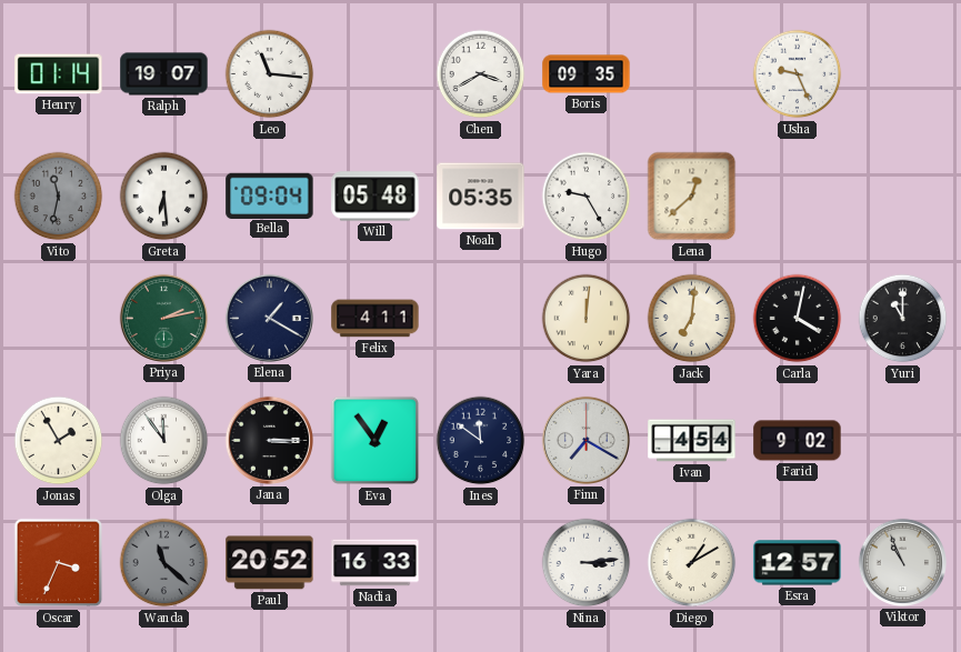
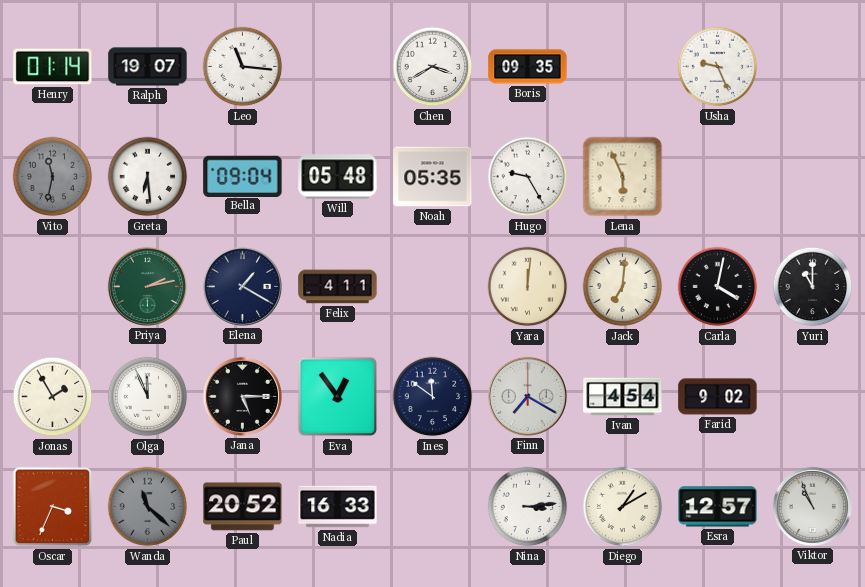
Lena: 12:38 -> 5:56
Olga: 11:54 -> 11:56
Jana: 3:15 -> 5:15
